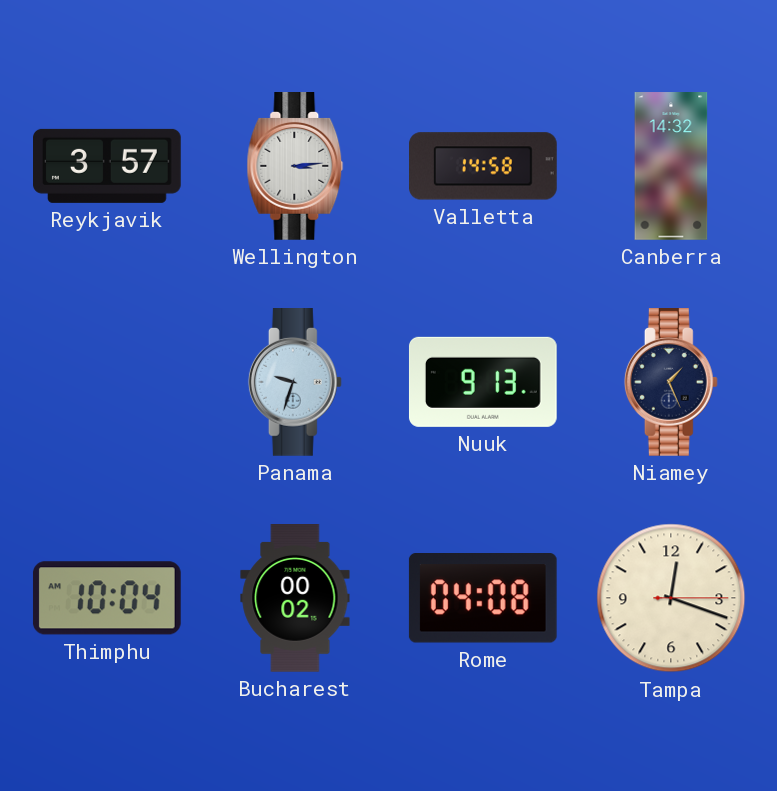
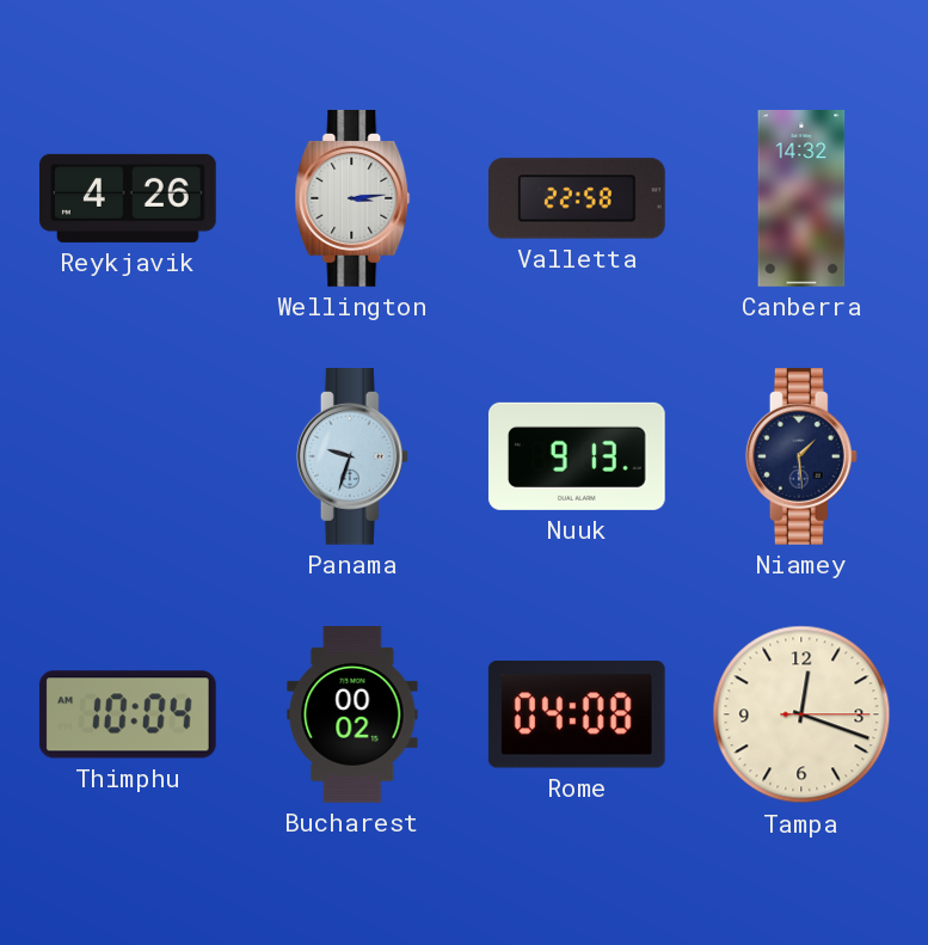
Reykjavik: 3:57 -> 4:26
Valletta: 14:58 -> 22:58
Niamey: 1:26 -> 1:29
